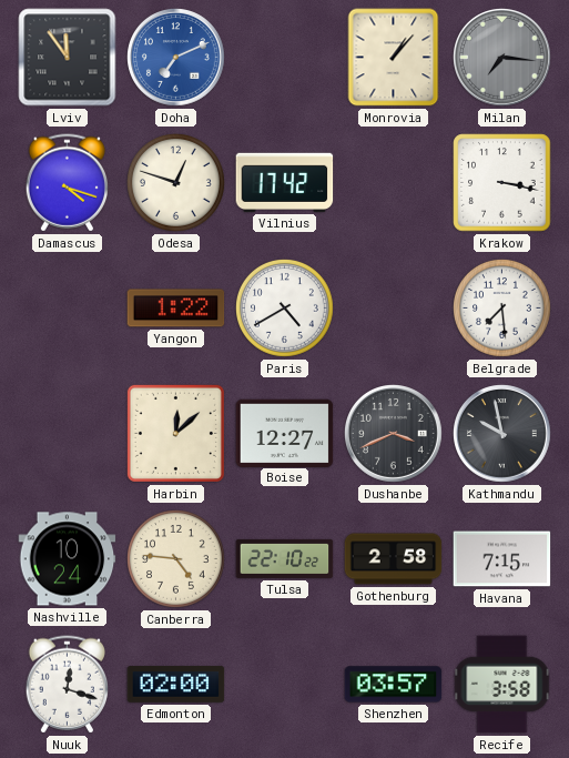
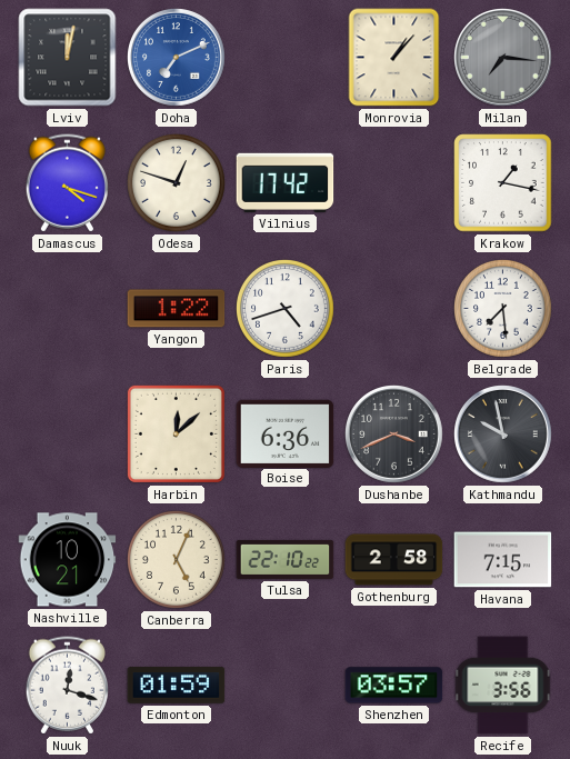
Lviv: 11:54 -> 12:02
Krakow: 3:17 -> 1:17
Paris: 4:40 -> 4:42
Boise: 12:27 -> 6:36
Nashville: 10:24 -> 10:21
Canberra: 4:46 -> 5:04
Edmonton: 02:00 -> 01:59
Recife: 3:58 -> 3:56
